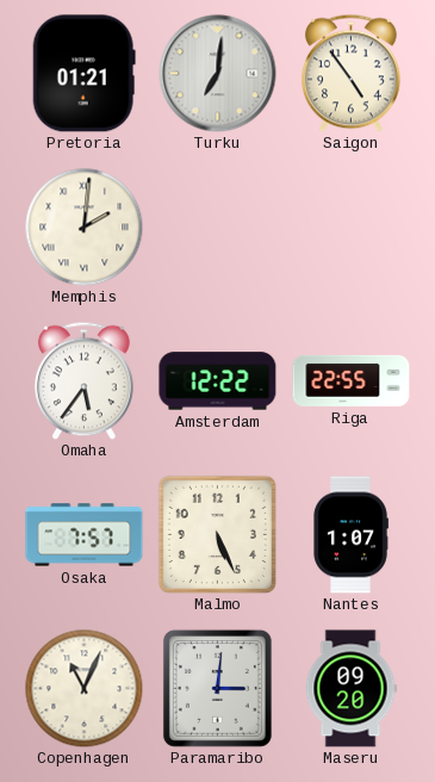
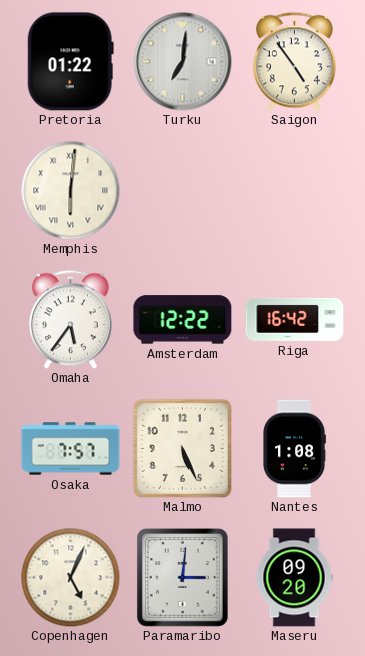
Pretoria: 01:21 -> 01:22
Memphis: 2:01 -> 6:01
Riga: 22:55 -> 16:42
Nantes: 1:07 -> 1:08
Copenhagen: 11:04 -> 5:04
